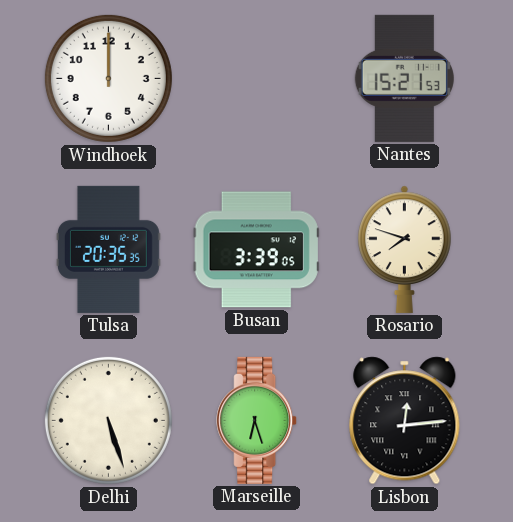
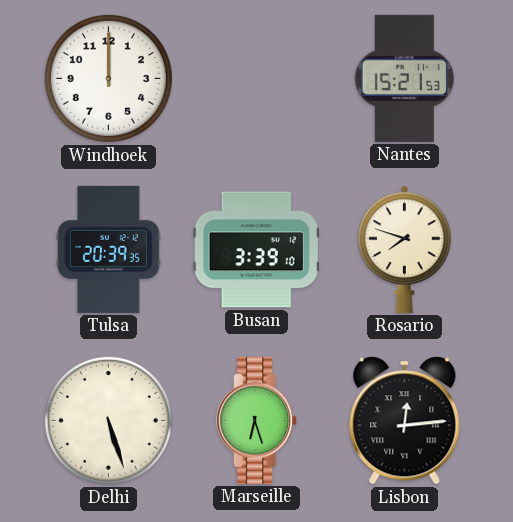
Tulsa: 20:35 -> 20:39
Busan: 3:39:05 -> 3:39:10
